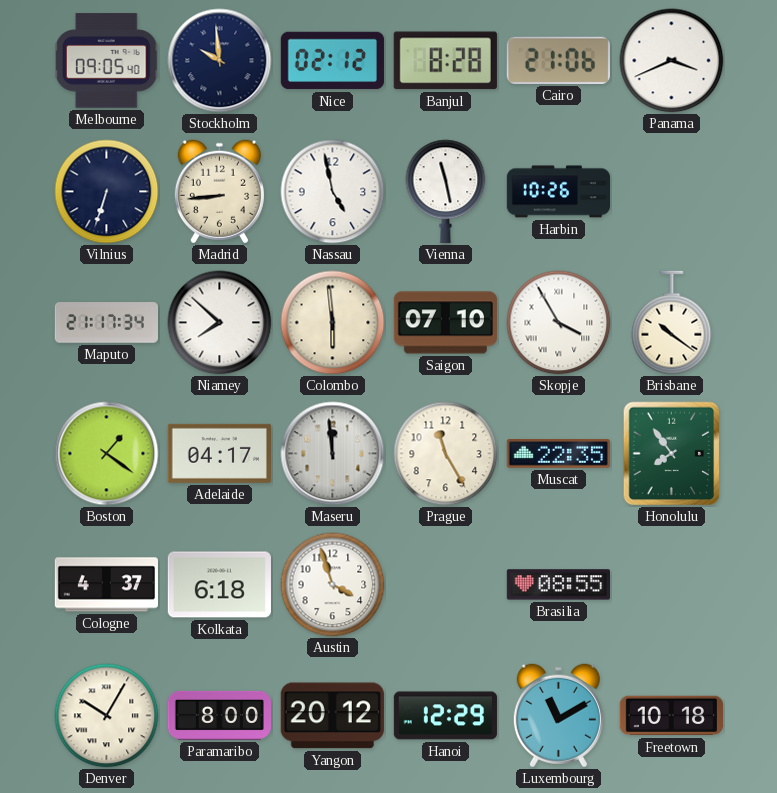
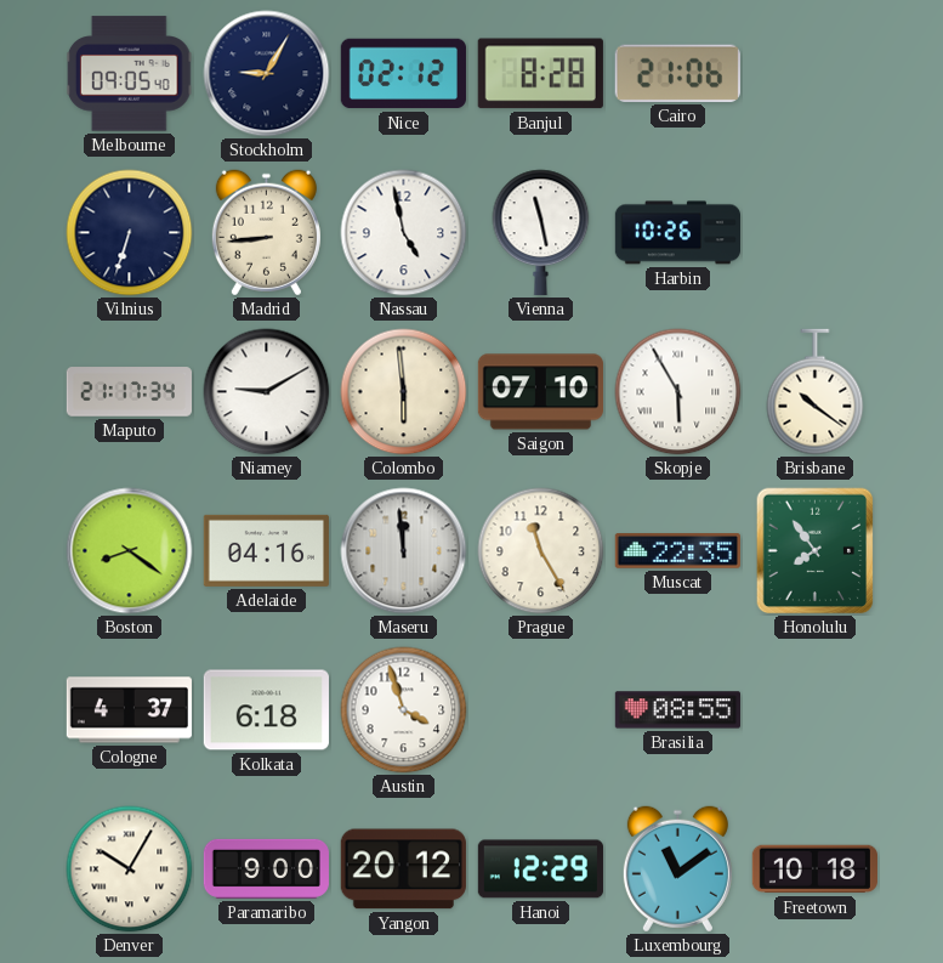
Stockholm: 9:59 -> 9:05
Panama: 3:41 -> none
Niamey: 7:52 -> 9:10
Skopje: 3:55 -> 5:55
Boston: 1:21 -> 8:21
Adelaide: 04:17 -> 04:16
Paramaribo: 8:00 -> 9:00
Luxembourg: 11:10 -> 11:09
